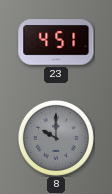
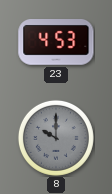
23: 4:51 -> 4:53
